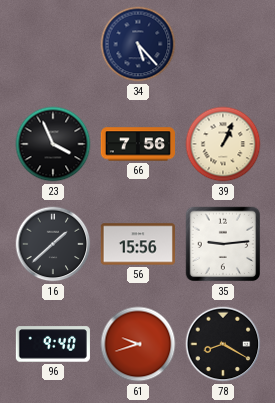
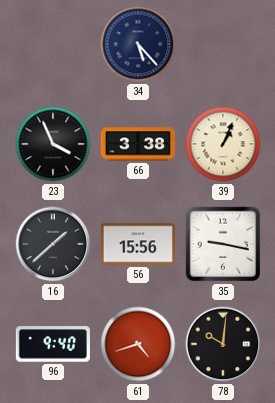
66: 7:56 -> 3:38
35: 9:14 -> 9:17
61: 9:42 -> 4:42
78: 8:20 -> 10:01
